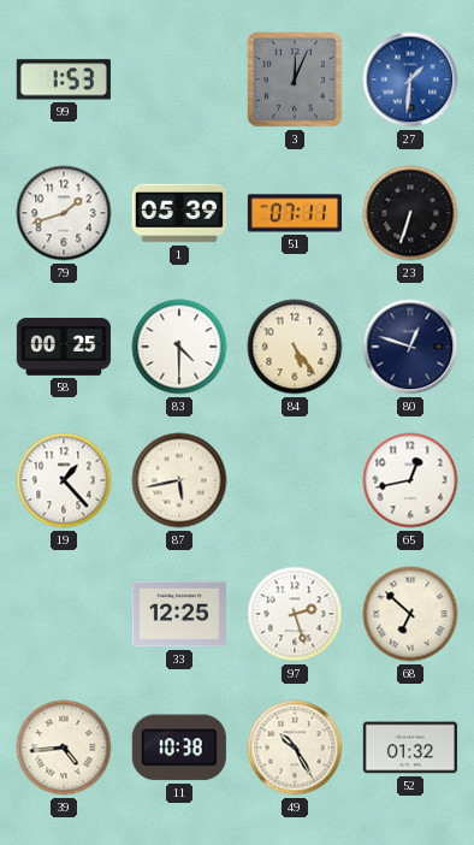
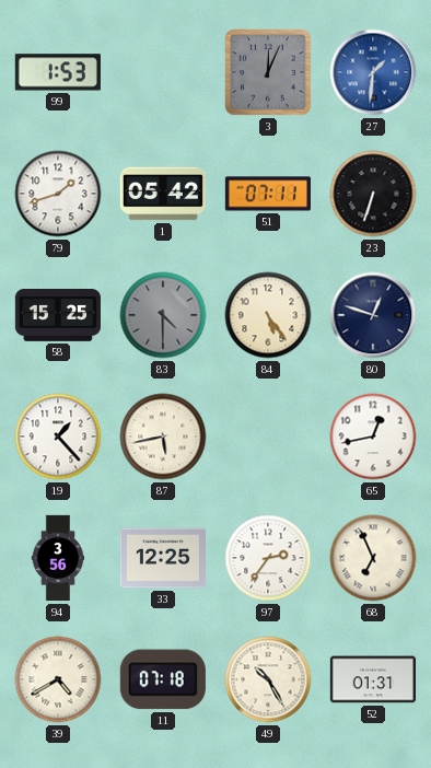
1: 05:39 -> 05:42
58: 00:25 -> 15:25
83 dial: white -> grey
94: none -> 3:56
97: 2:27 -> 2:36
68: 6:52 -> 6:56
39: 4:44 -> 4:40
11: 10:38 -> 07:18
52: 01:32 -> 01:31
